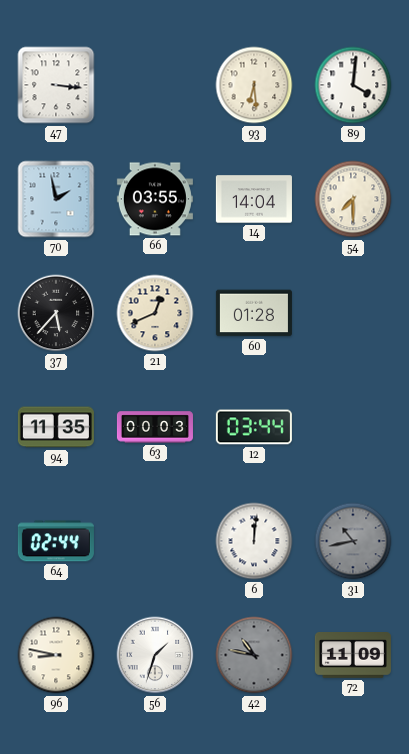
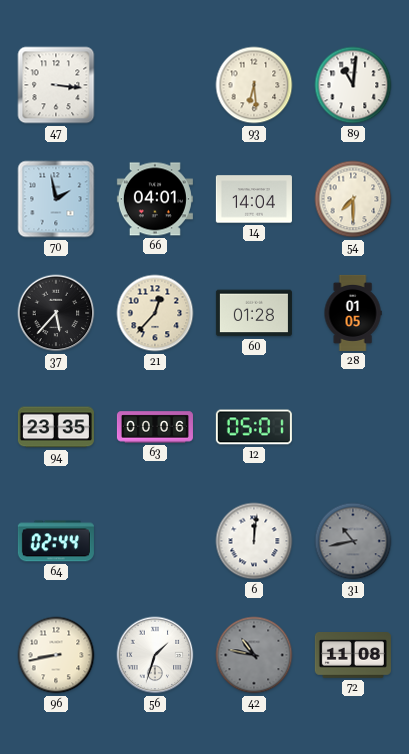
89: 4:01 -> 11:01
66: 03:55 -> 04:01
21: 12:41 -> 12:37
28: none -> 01:05
94: 11:35 -> 23:35
63: 00:03 -> 00:06
12: 03:44 -> 05:01
96: 8:47 -> 8:43
72: 11:09 -> 11:08
